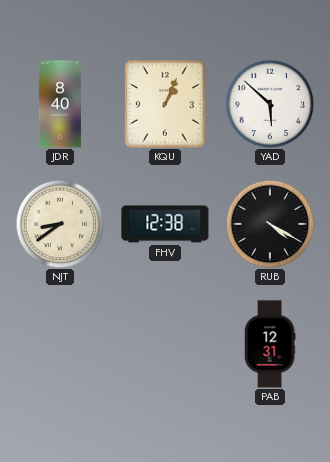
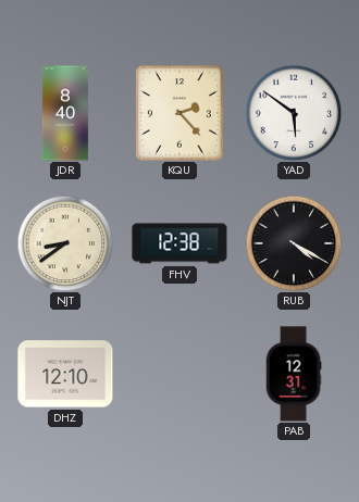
KQU: 1:04 -> 2:23
YAD: 5:52 -> 5:51
DHZ: none -> 12:10
